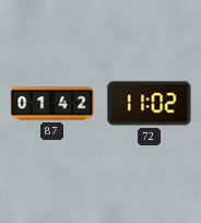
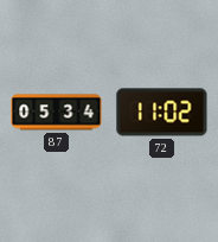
87: 01:42 -> 05:34
